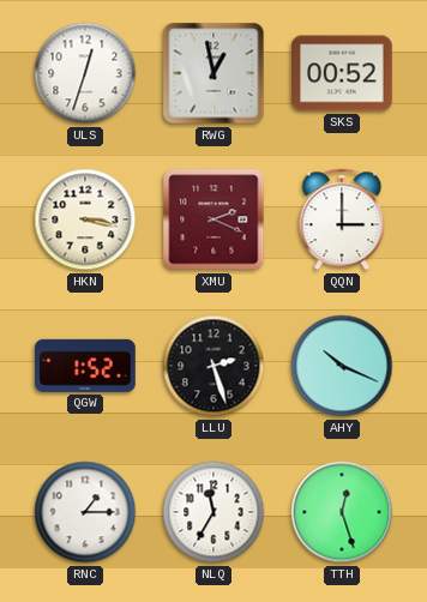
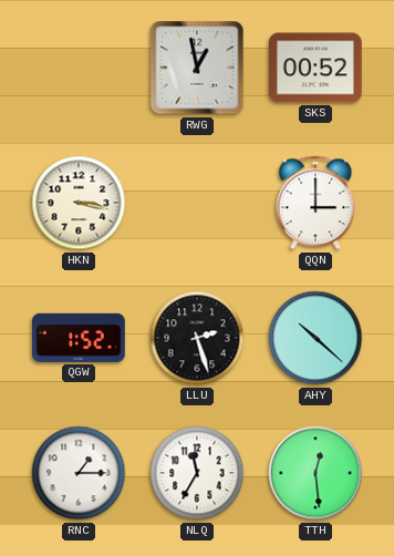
ULS: 12:33 -> none
XMU: 2:19 -> none
AHY: 10:19 -> 10:22
TTH: 12:27 -> 12:29
